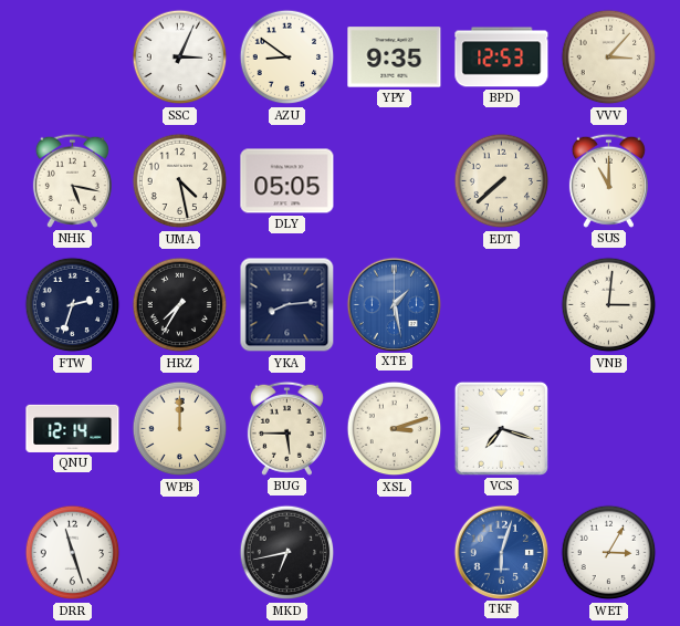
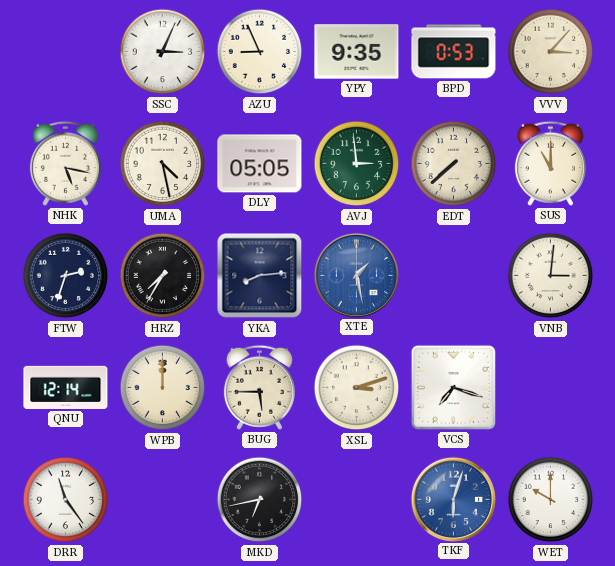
AZU: 8:51 -> 8:56
BPD: 12:53 -> 0:53
AVJ: none -> 2:59
DRR: 11:27 -> 11:24
WET: 3:05 -> 10:00
